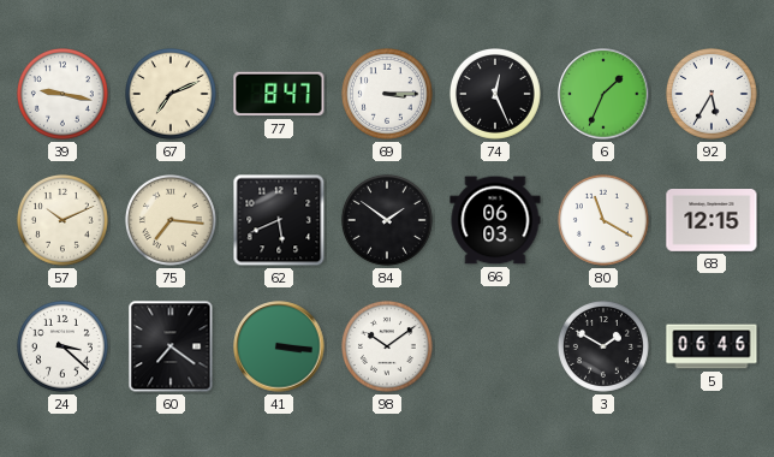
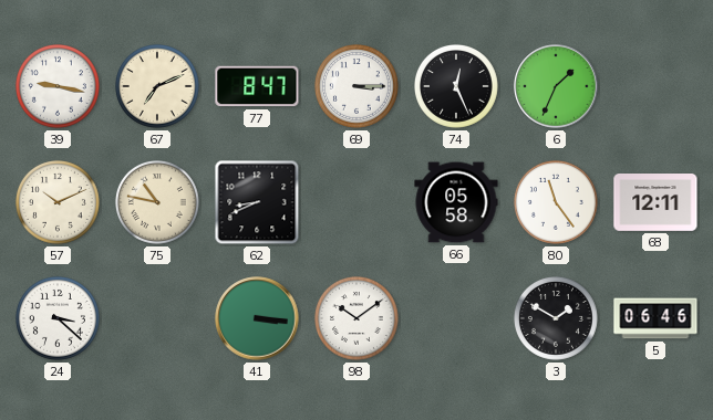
92: 5:35 -> none
75: 7:16 -> 10:47
62: 5:41 -> 8:41
84: 1:51 -> none
66: 06:03 -> 05:58
80: 11:20 -> 11:24
68: 12:15 -> 12:11
60: 7:21 -> none
